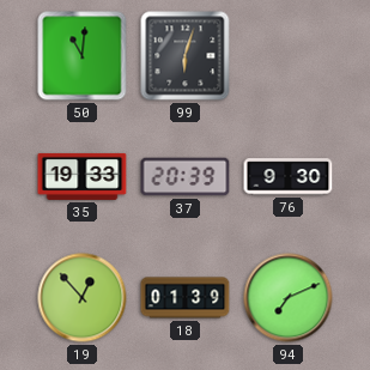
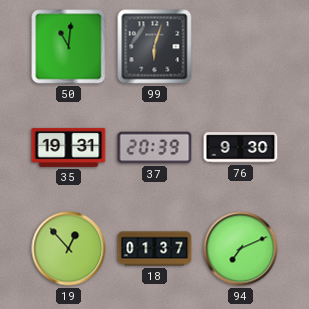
35: 19:33 -> 19:31
18: 01:39 -> 01:37
